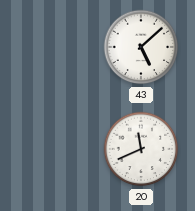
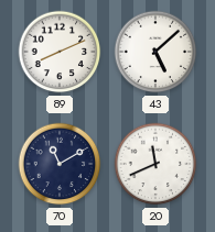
89: none -> 8:11
70: none -> 11:10
